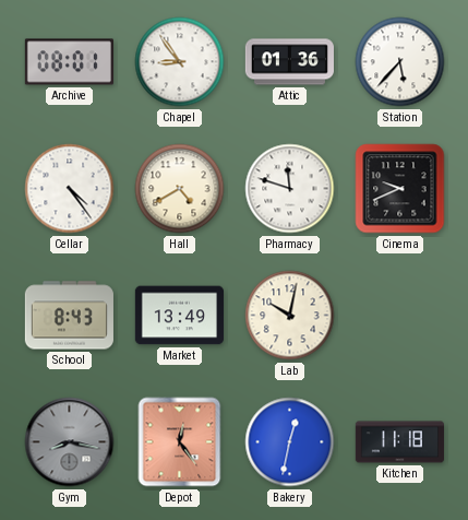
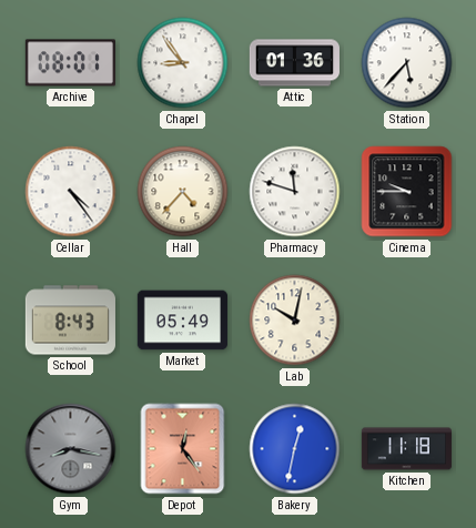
Hall: 4:40 -> 4:37
Cinema: 9:41 -> 9:45
Market: 13:49 -> 05:49
